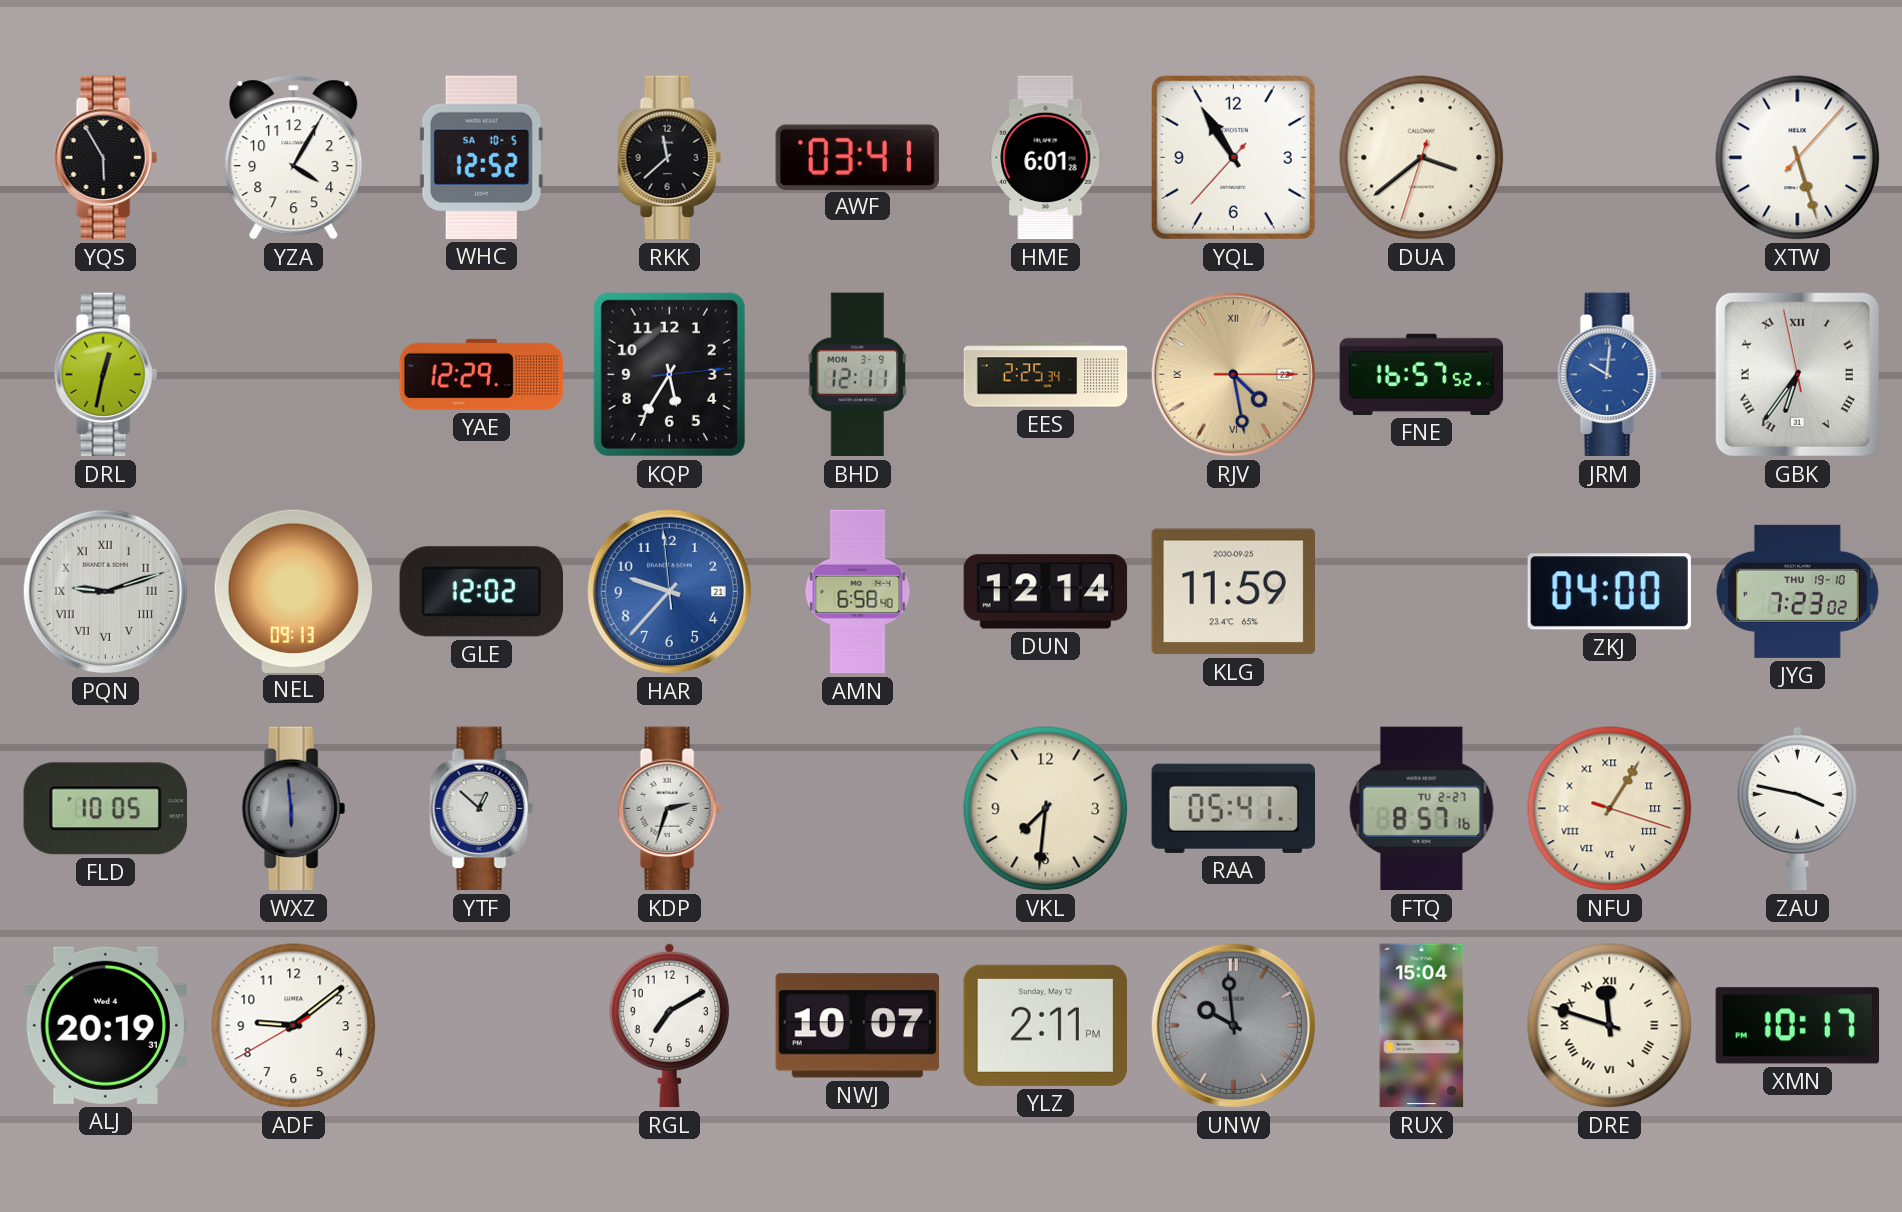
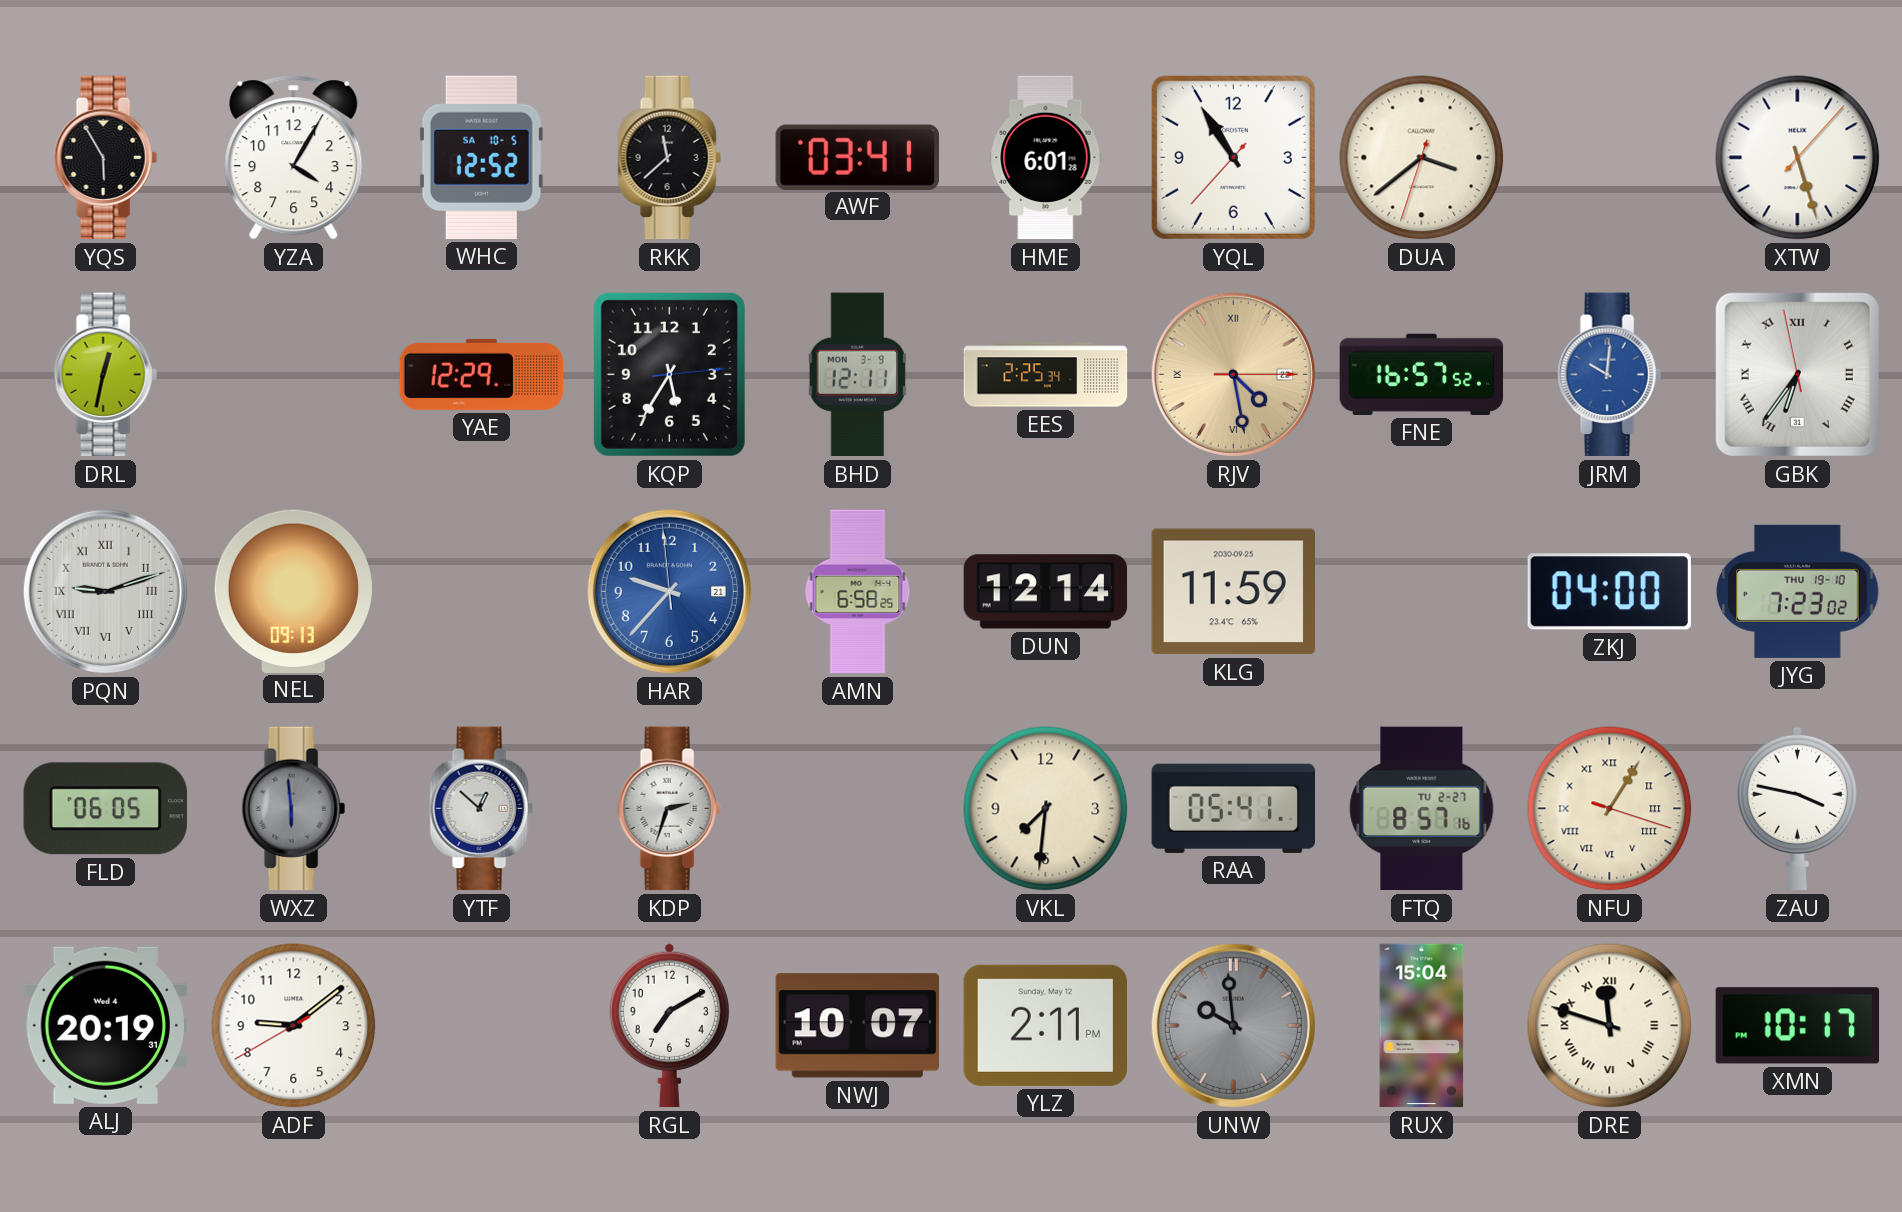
GLE: 12:02 -> none
AMN: 6:58:40 -> 6:58:25
FLD: 10:05 -> 06:05
